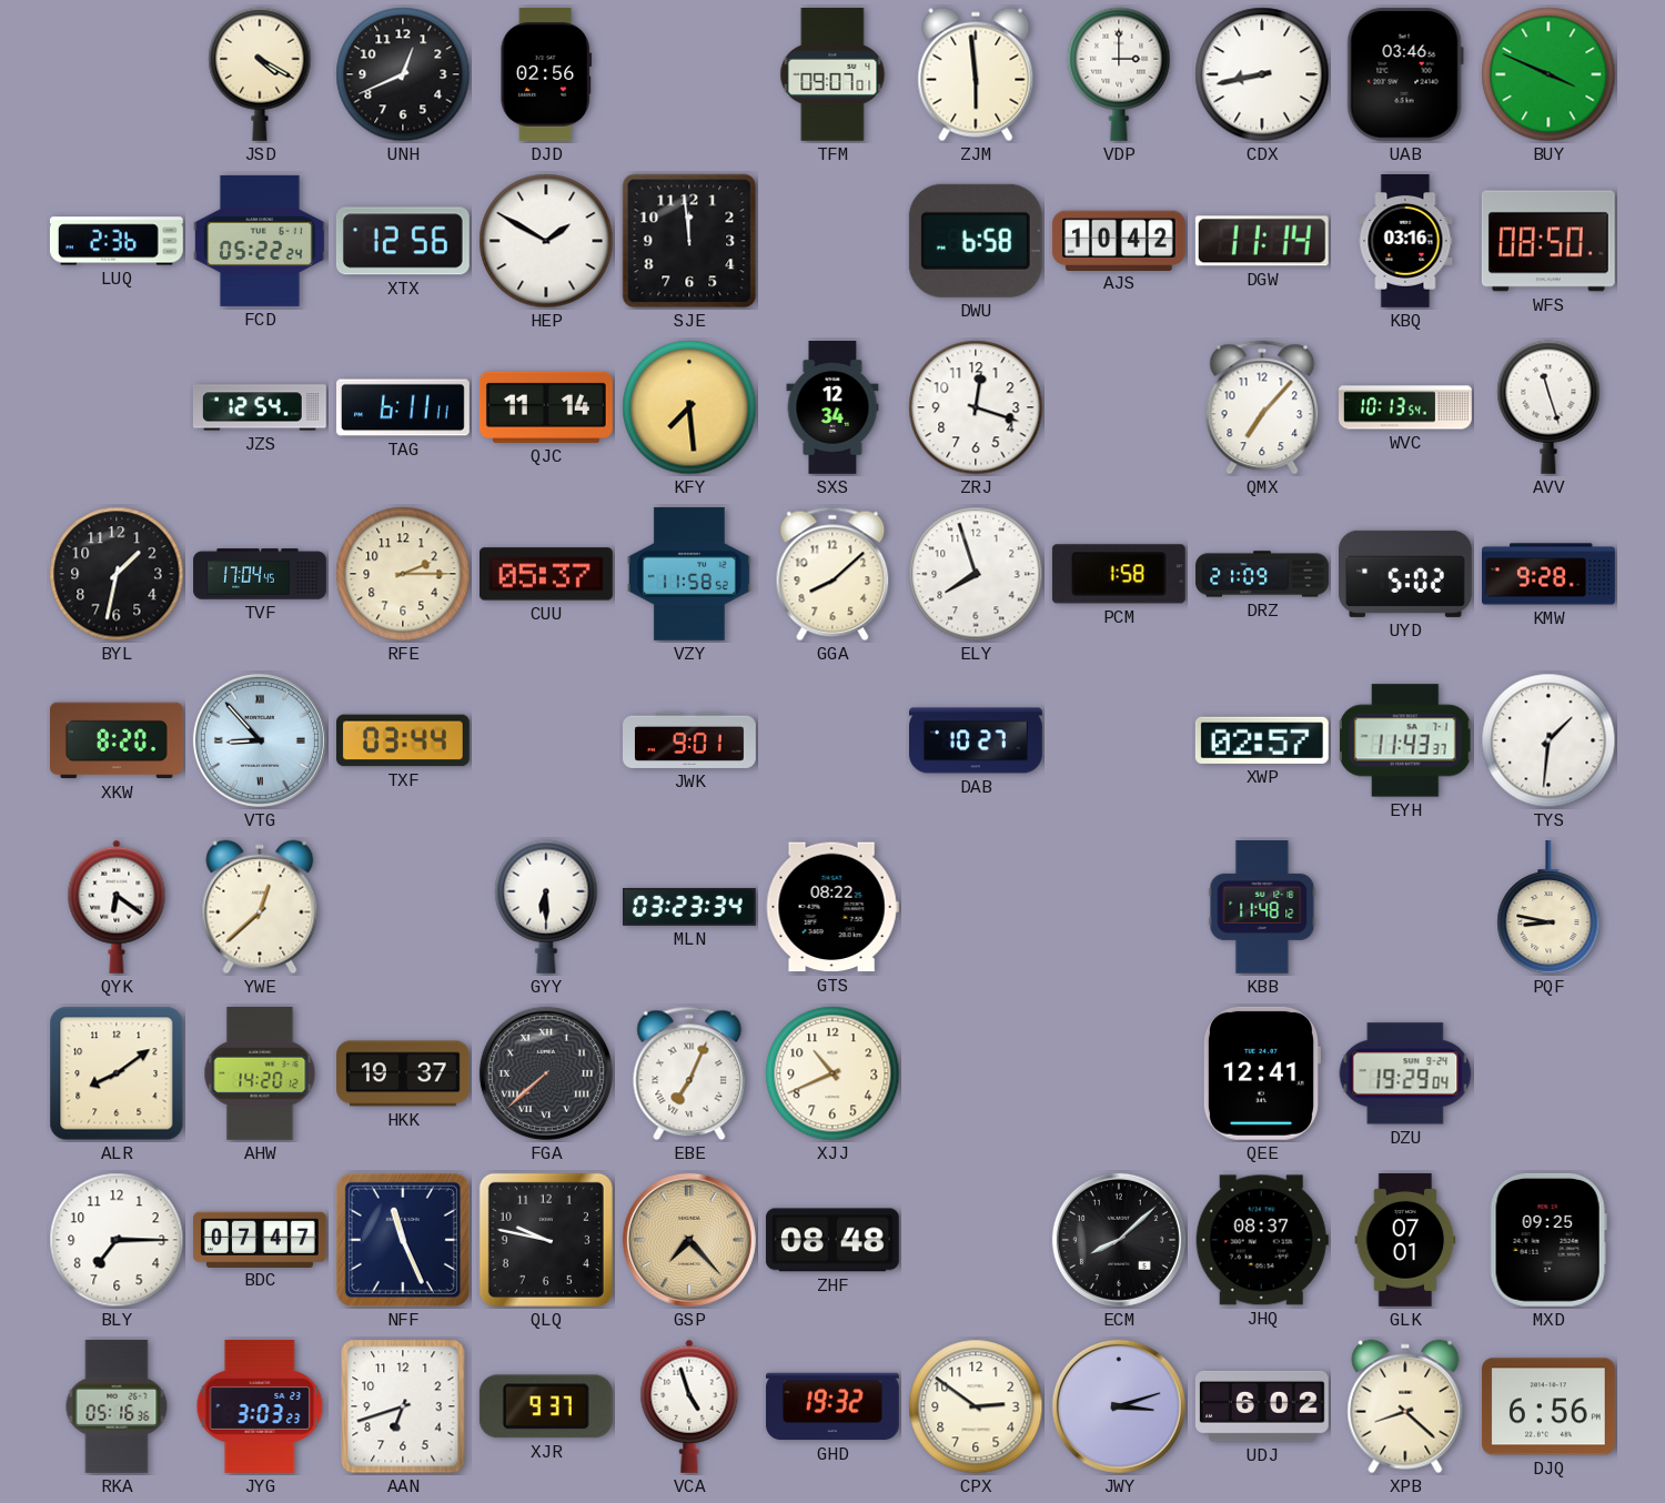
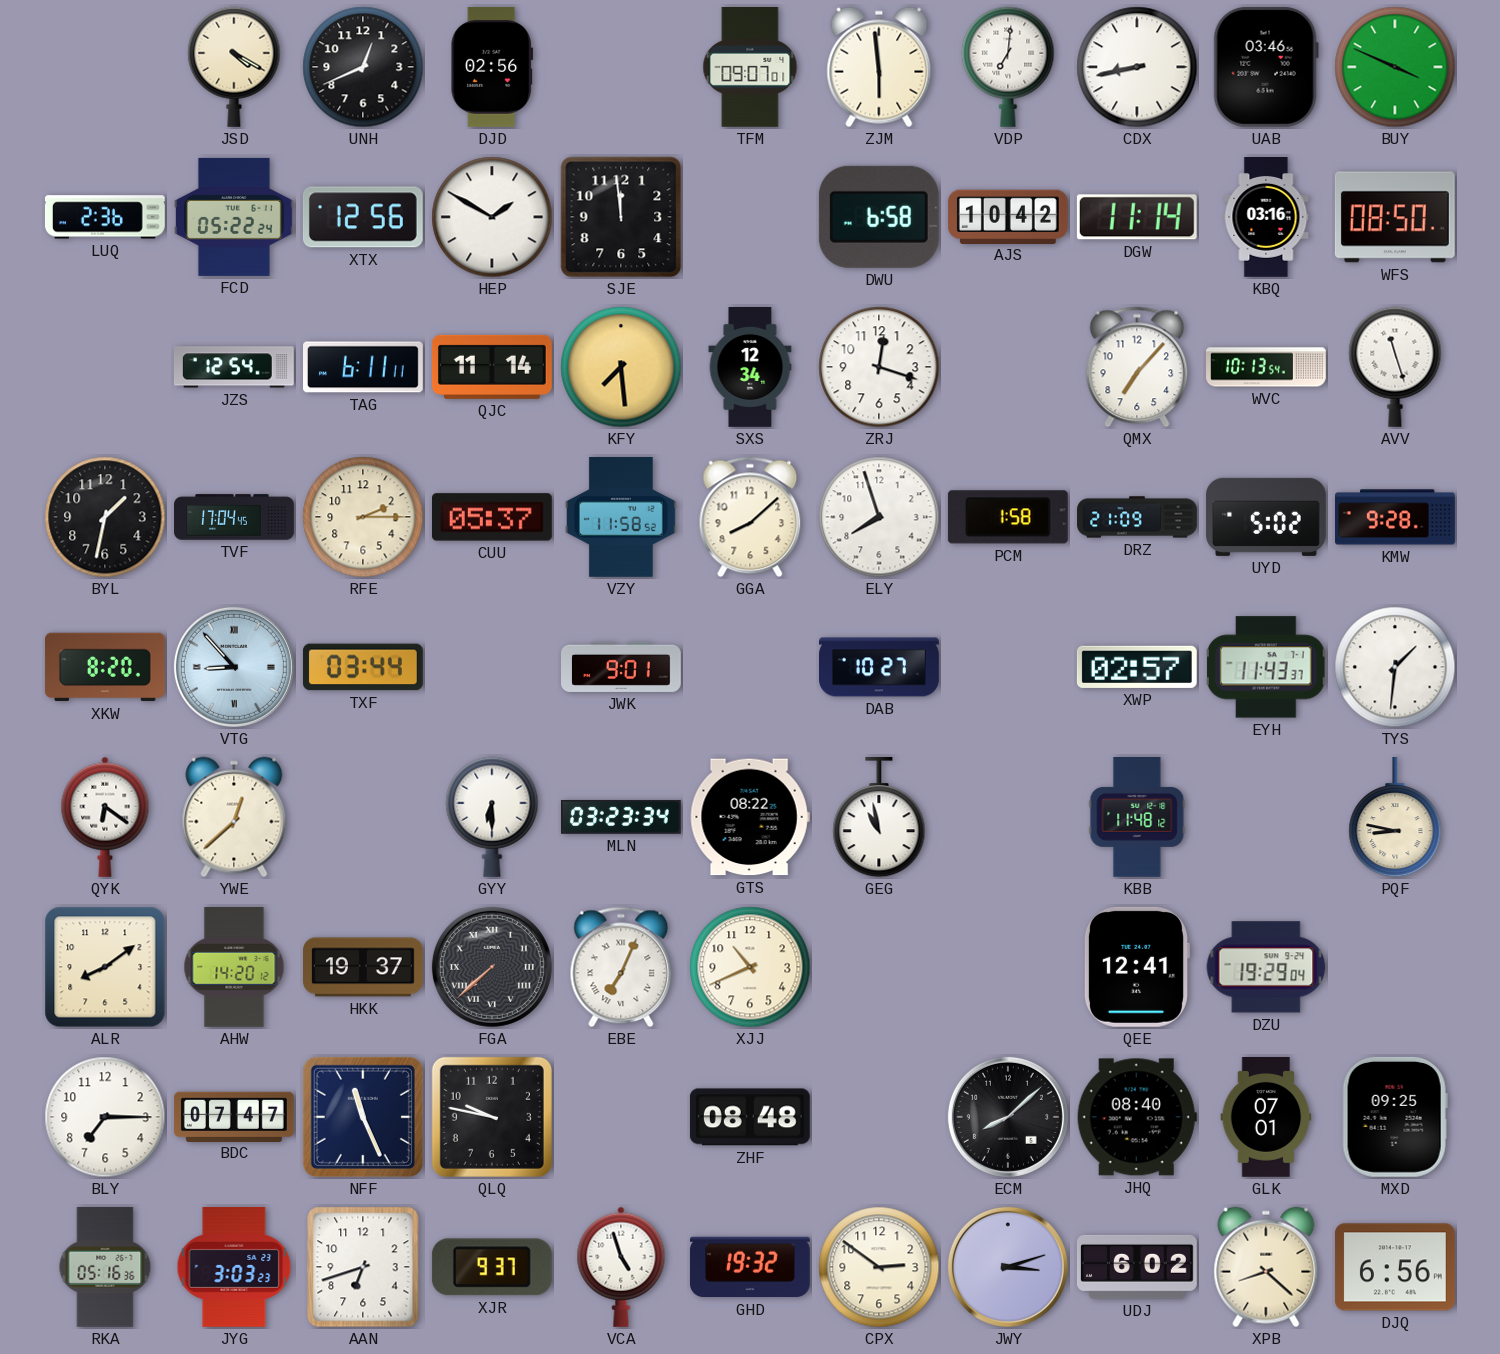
VDP: 3:00 -> 7:01
GEG: none -> 10:58
GSP: 7:23 -> none
JHQ: 08:37 -> 08:40
